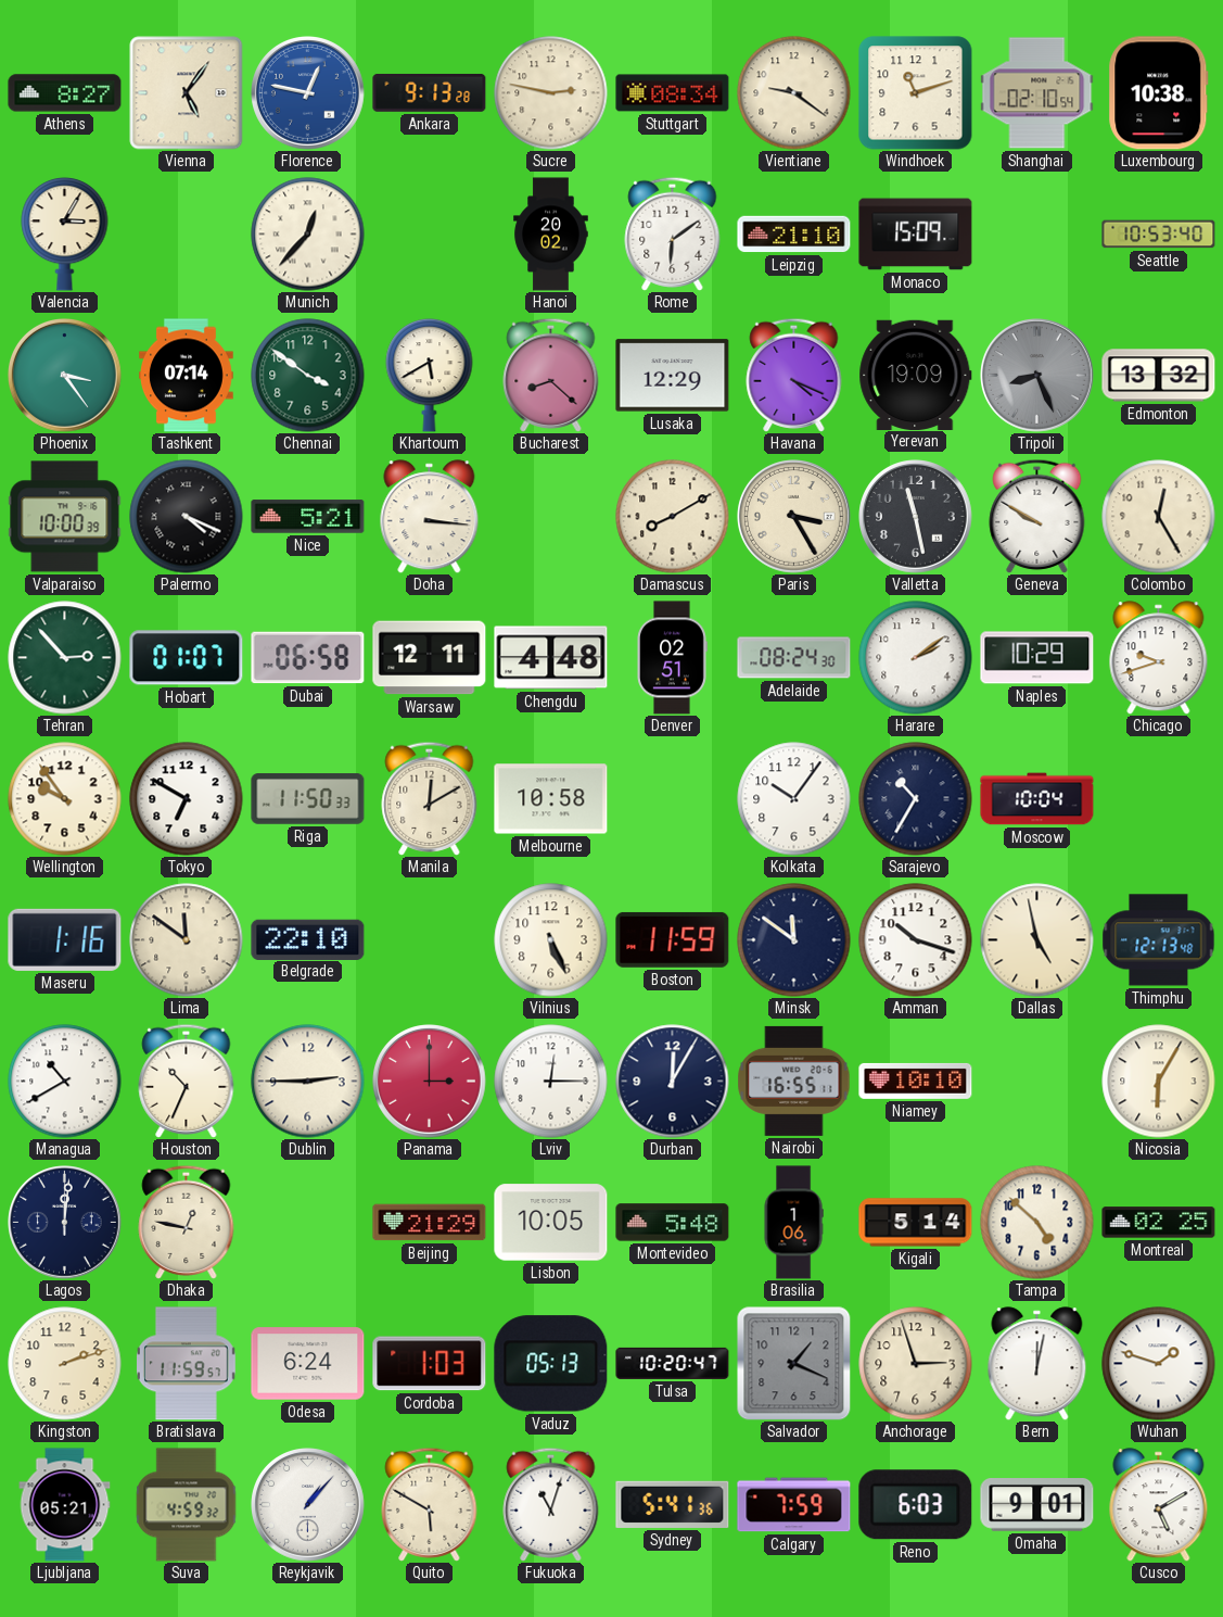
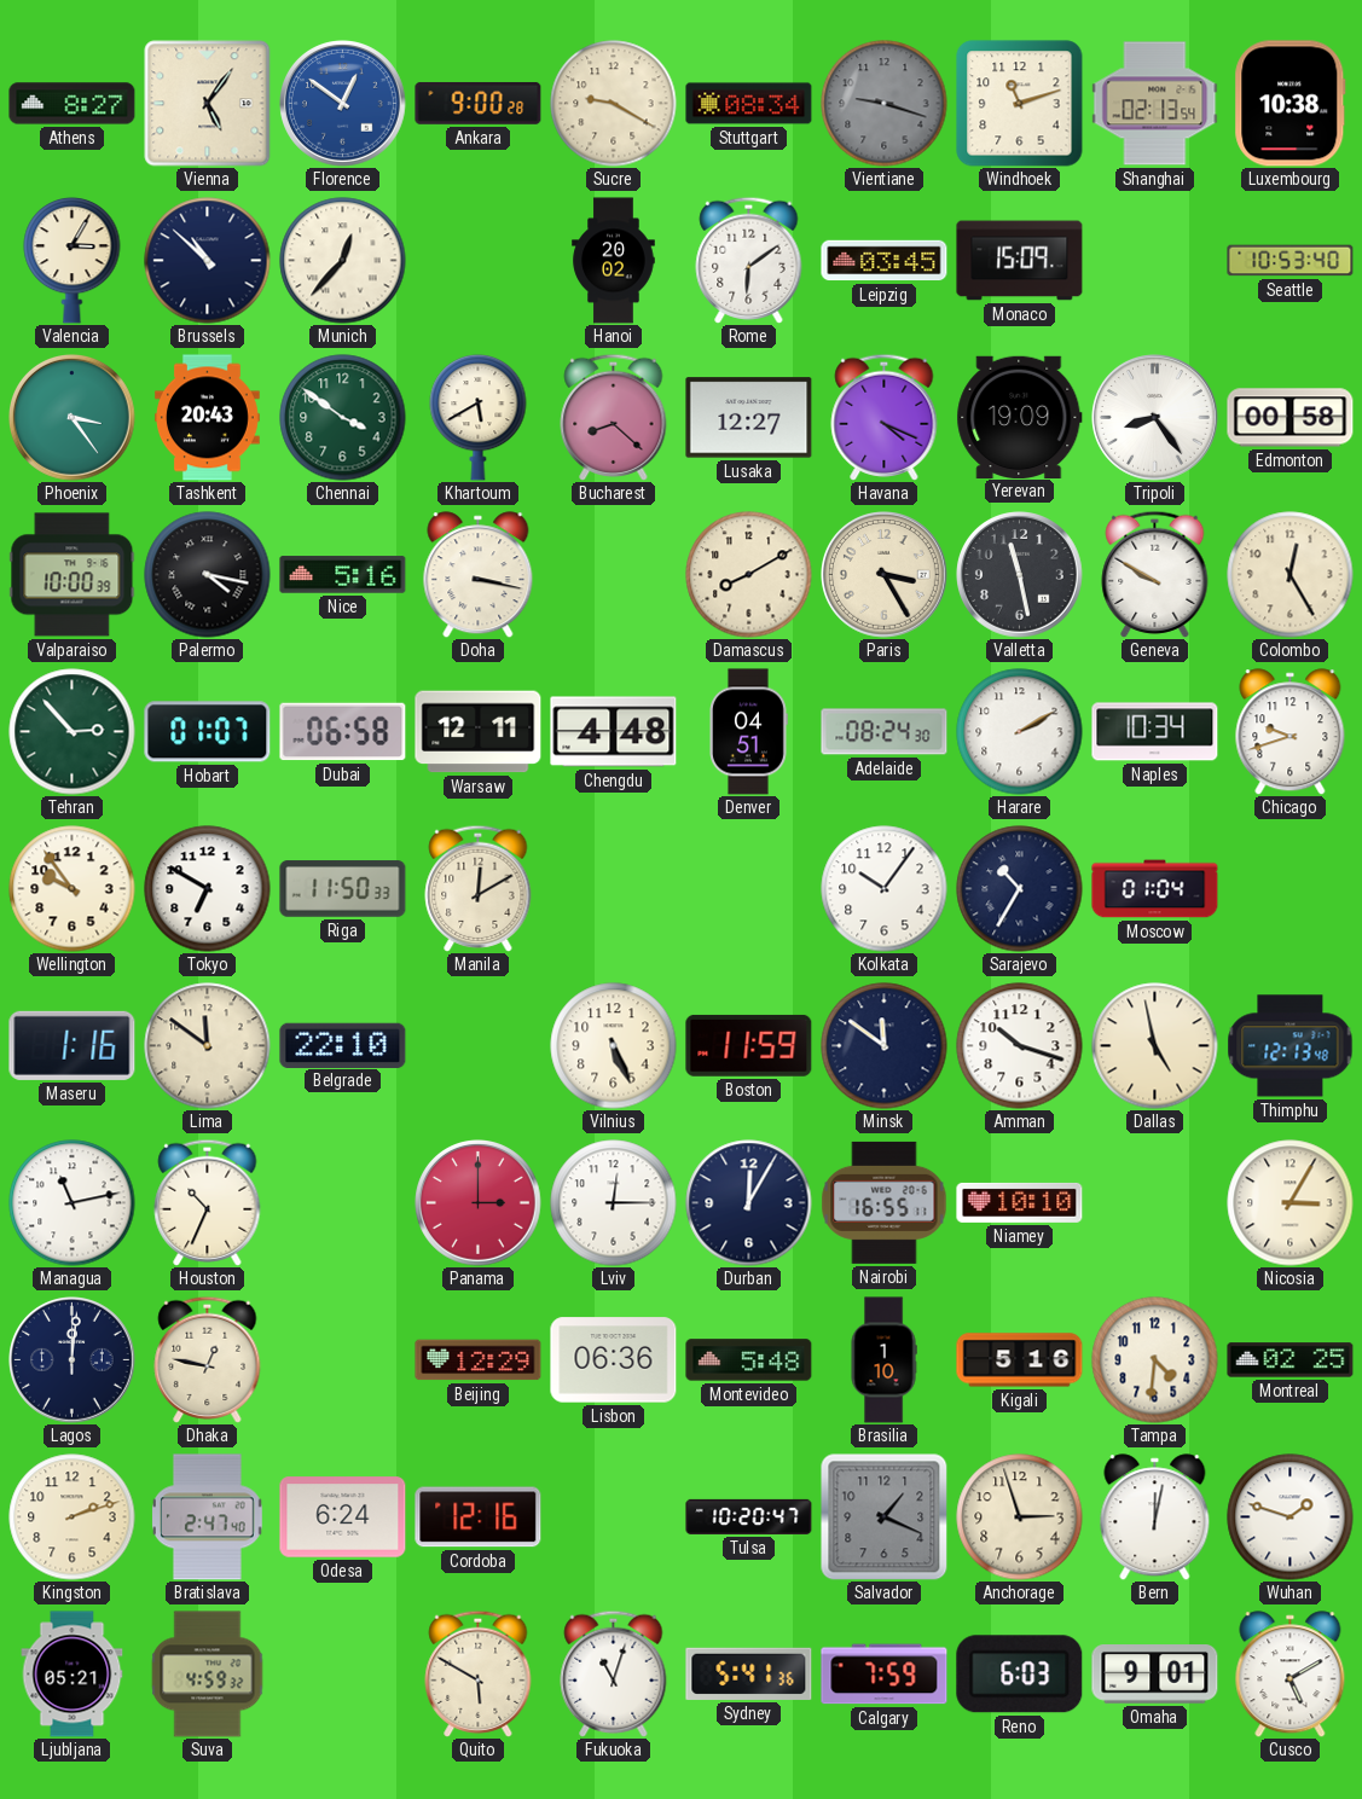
Florence: 12:47 -> 12:51
Ankara: 9:13 -> 9:00
Sucre: 2:47 -> 9:20
Vientiane: 9:21 -> 9:18
Vientiane dial: cream -> grey
Shanghai: 02:10 -> 02:13
Brussels: none -> 10:52
Leipzig: 21:10 -> 03:45
Tashkent: 07:14 -> 20:43
Lusaka: 12:29 -> 12:27
Tripoli: 8:26 -> 8:24
Tripoli dial: grey -> white
Edmonton: 13:32 -> 00:58
Palermo: 4:19 -> 4:17
Nice: 5:21 -> 5:16
Doha: 3:16 -> 3:17
Denver: 02:51 -> 04:51
Harare: 2:09 -> 2:10
Naples: 10:29 -> 10:34
Melbourne: 10:58 -> none
Moscow: 10:04 -> 01:04
Managua: 10:40 -> 11:13
Dublin: 2:45 -> none
Nicosia: 6:05 -> 3:05
Beijing: 21:29 -> 12:29
Lisbon: 10:05 -> 06:36
Brasilia: 1:06 -> 1:10
Kigali: 5:14 -> 5:16
Tampa: 4:52 -> 4:31
Bratislava: 11:59 -> 2:47
Cordoba: 1:03 -> 12:16
Vaduz: 05:13 -> none
Reykjavik: 1:07 -> none
